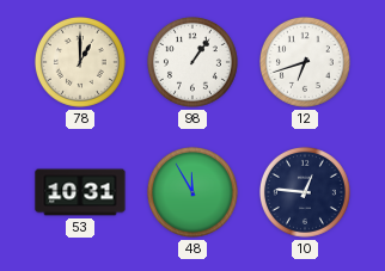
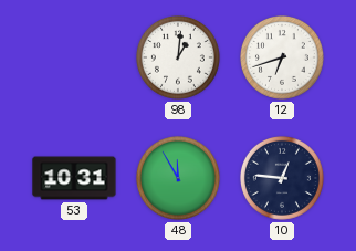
78: 1:00 -> none
98: 1:06 -> 1:01
